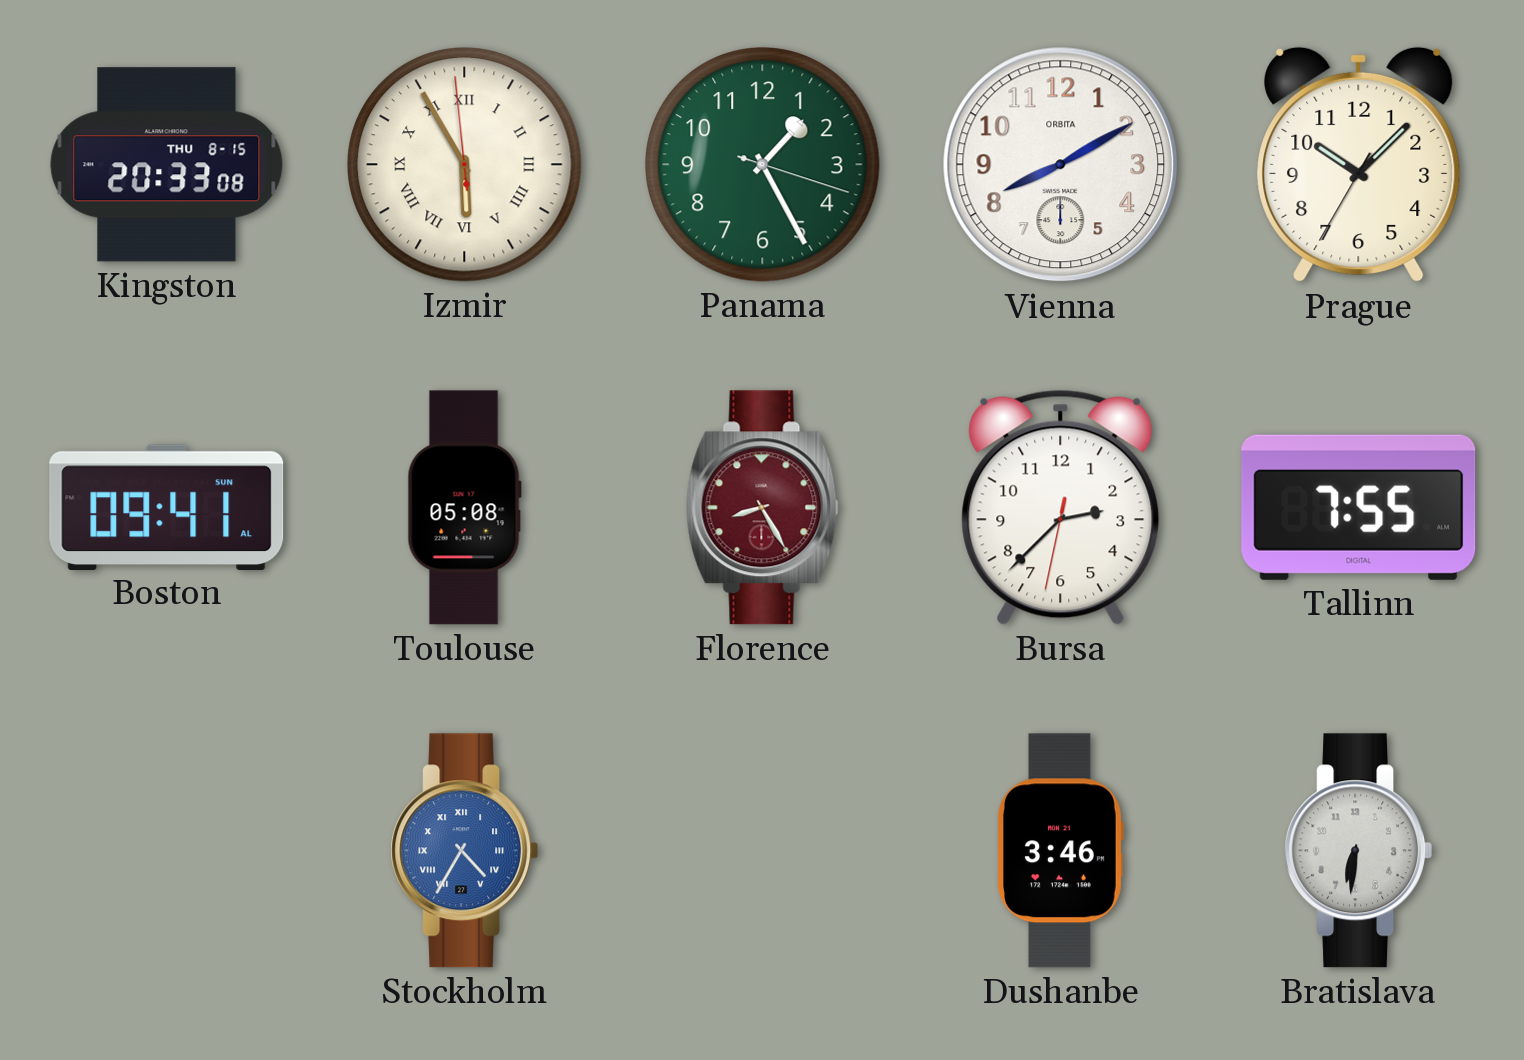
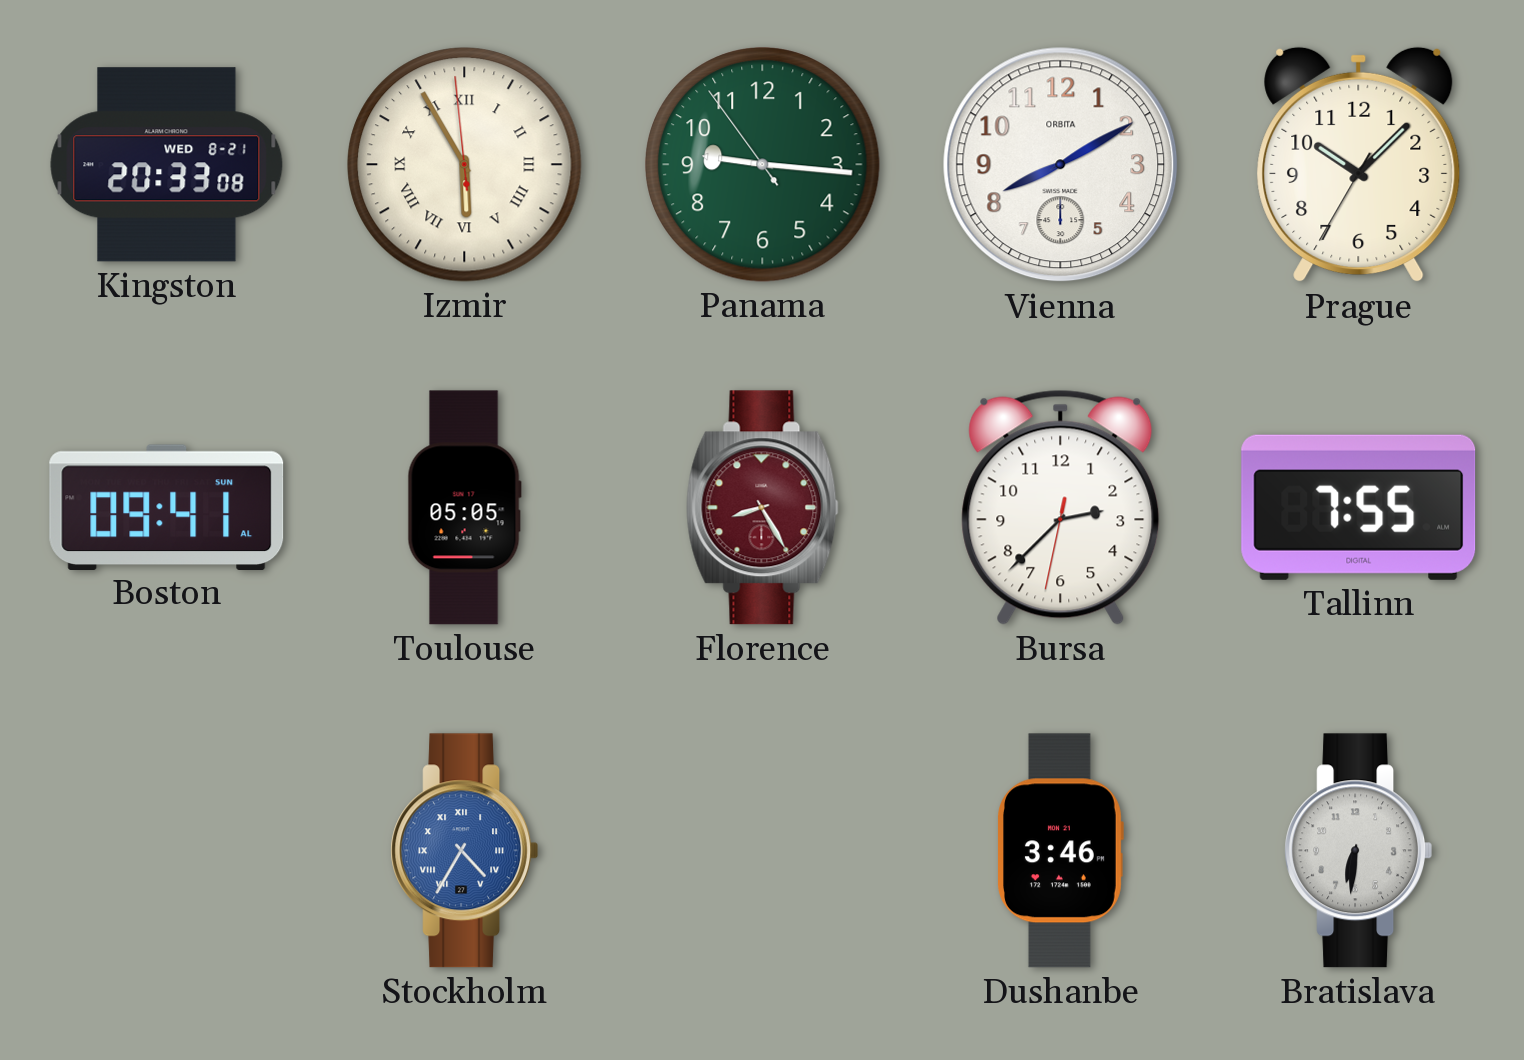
Kingston date: THU 8-15 -> WED 8-21
Panama: 1:25 -> 9:15
Toulouse: 05:08 -> 05:05
